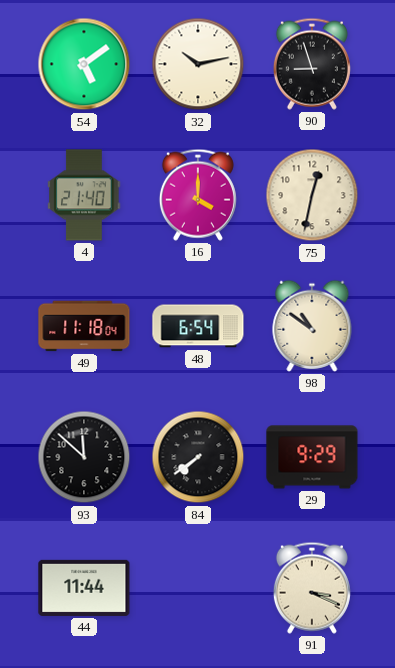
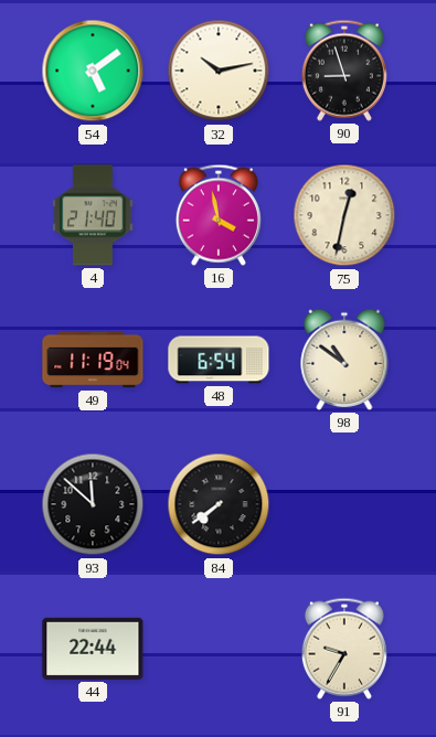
16: 4:00 -> 3:58
49: 11:18 -> 11:19
29: 9:29 -> none
44: 11:44 -> 22:44
91: 3:19 -> 9:35
